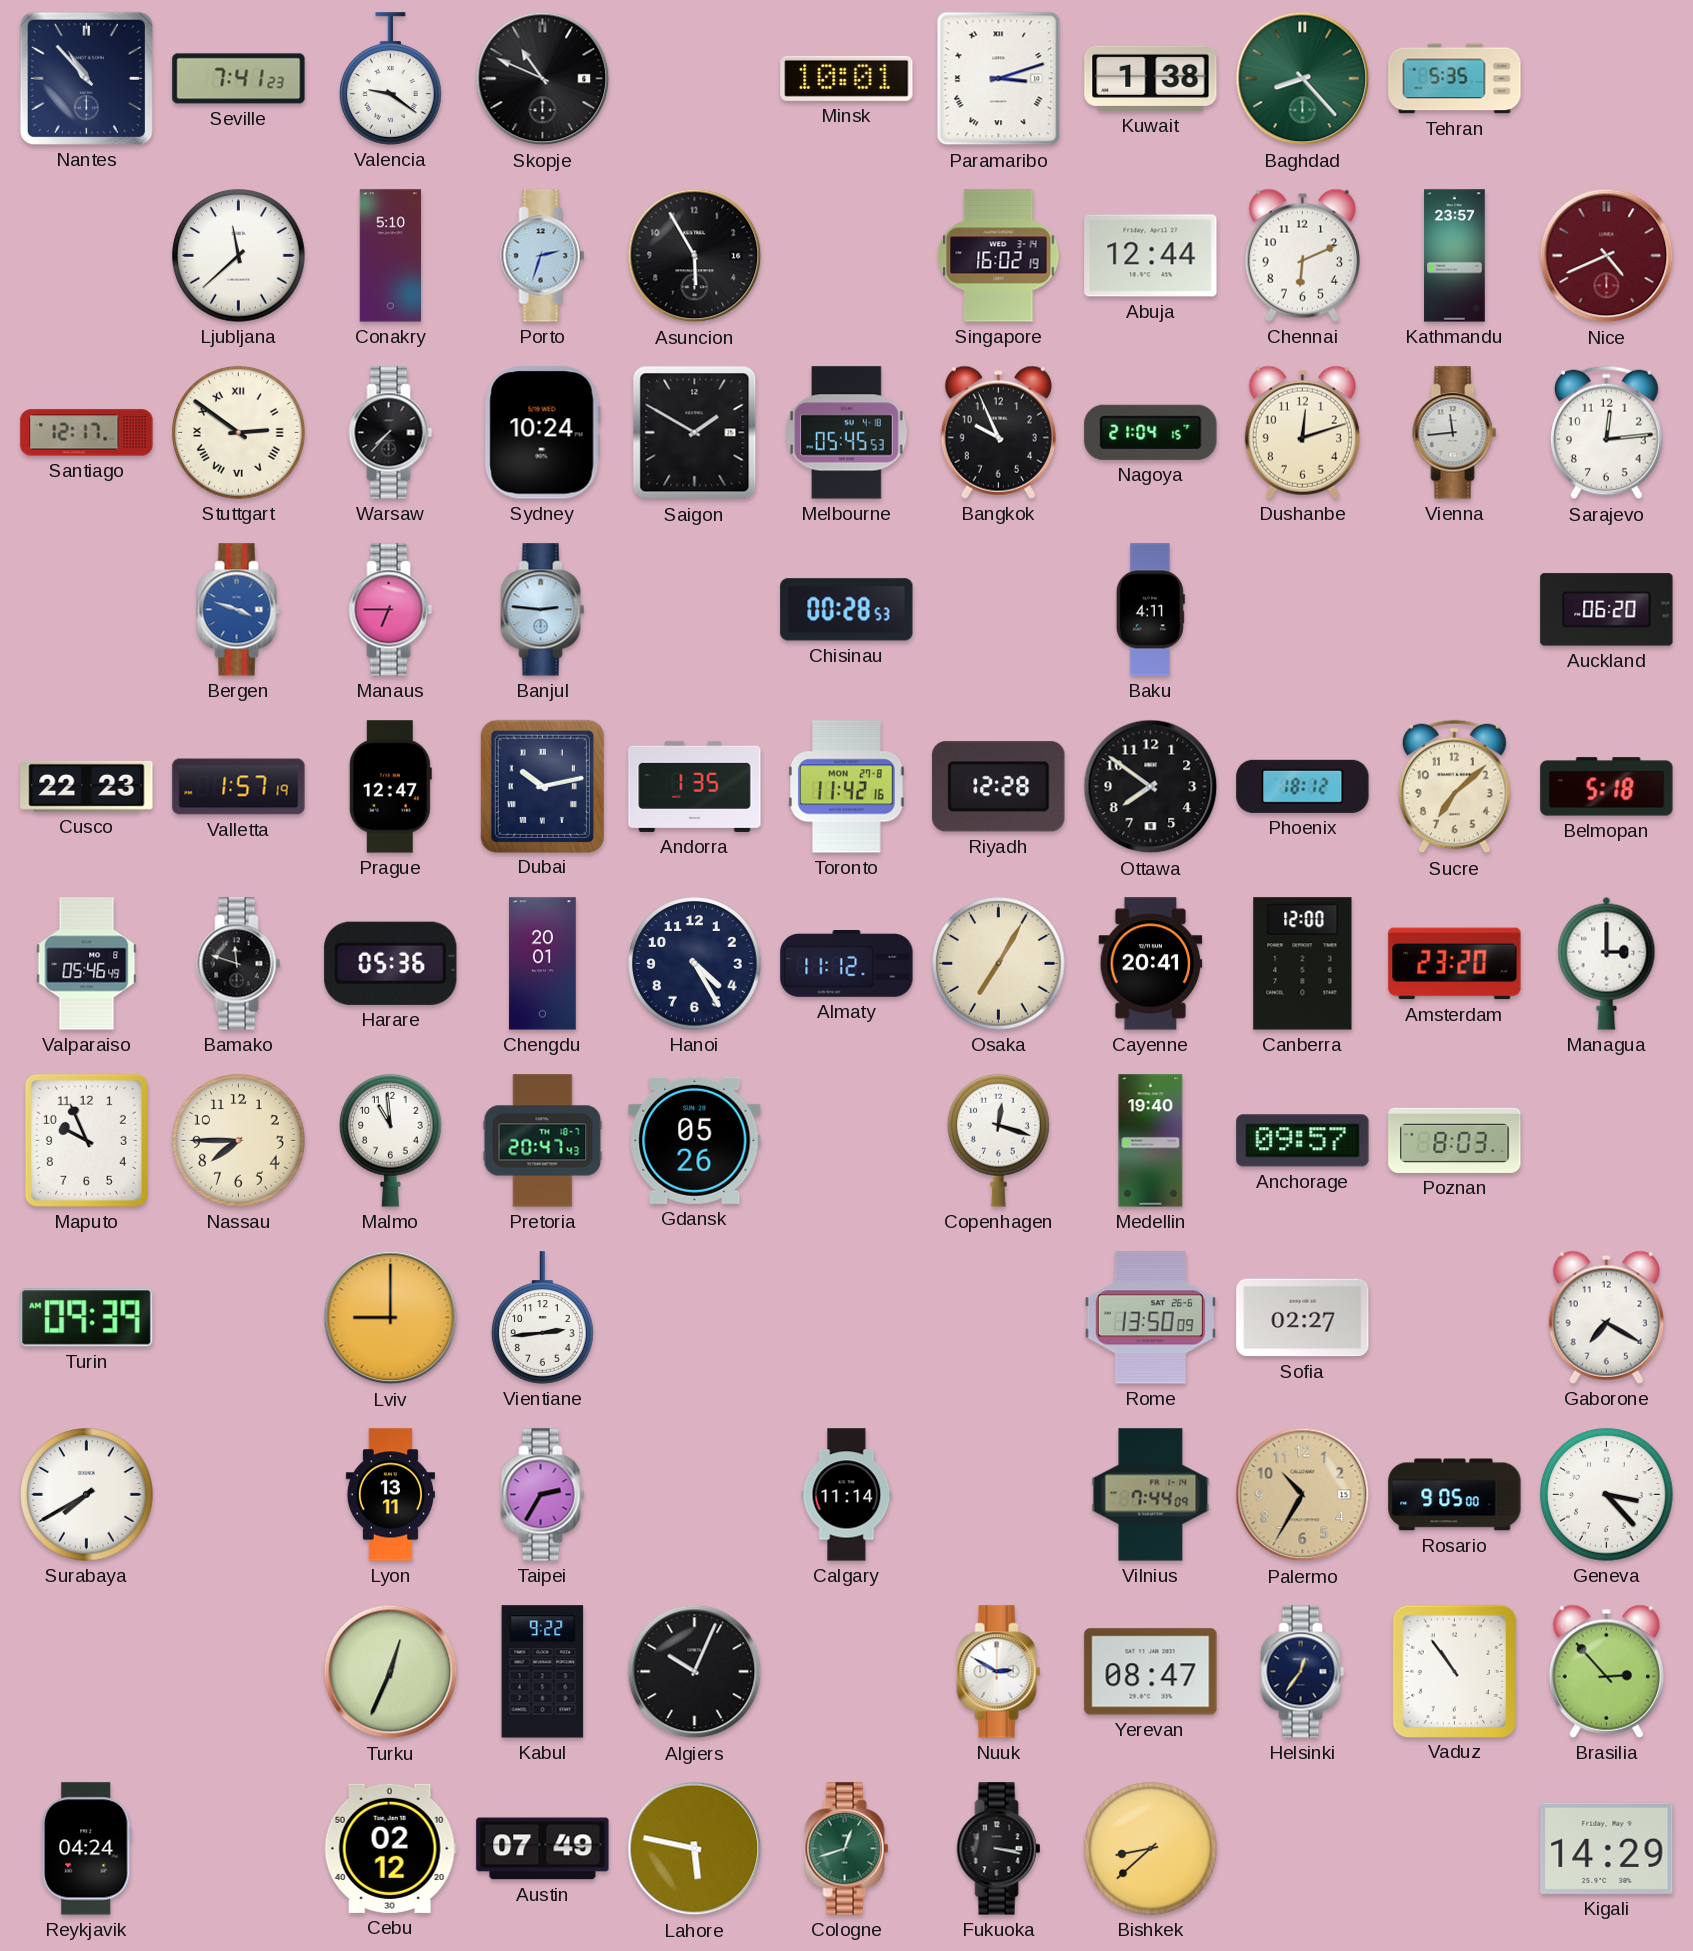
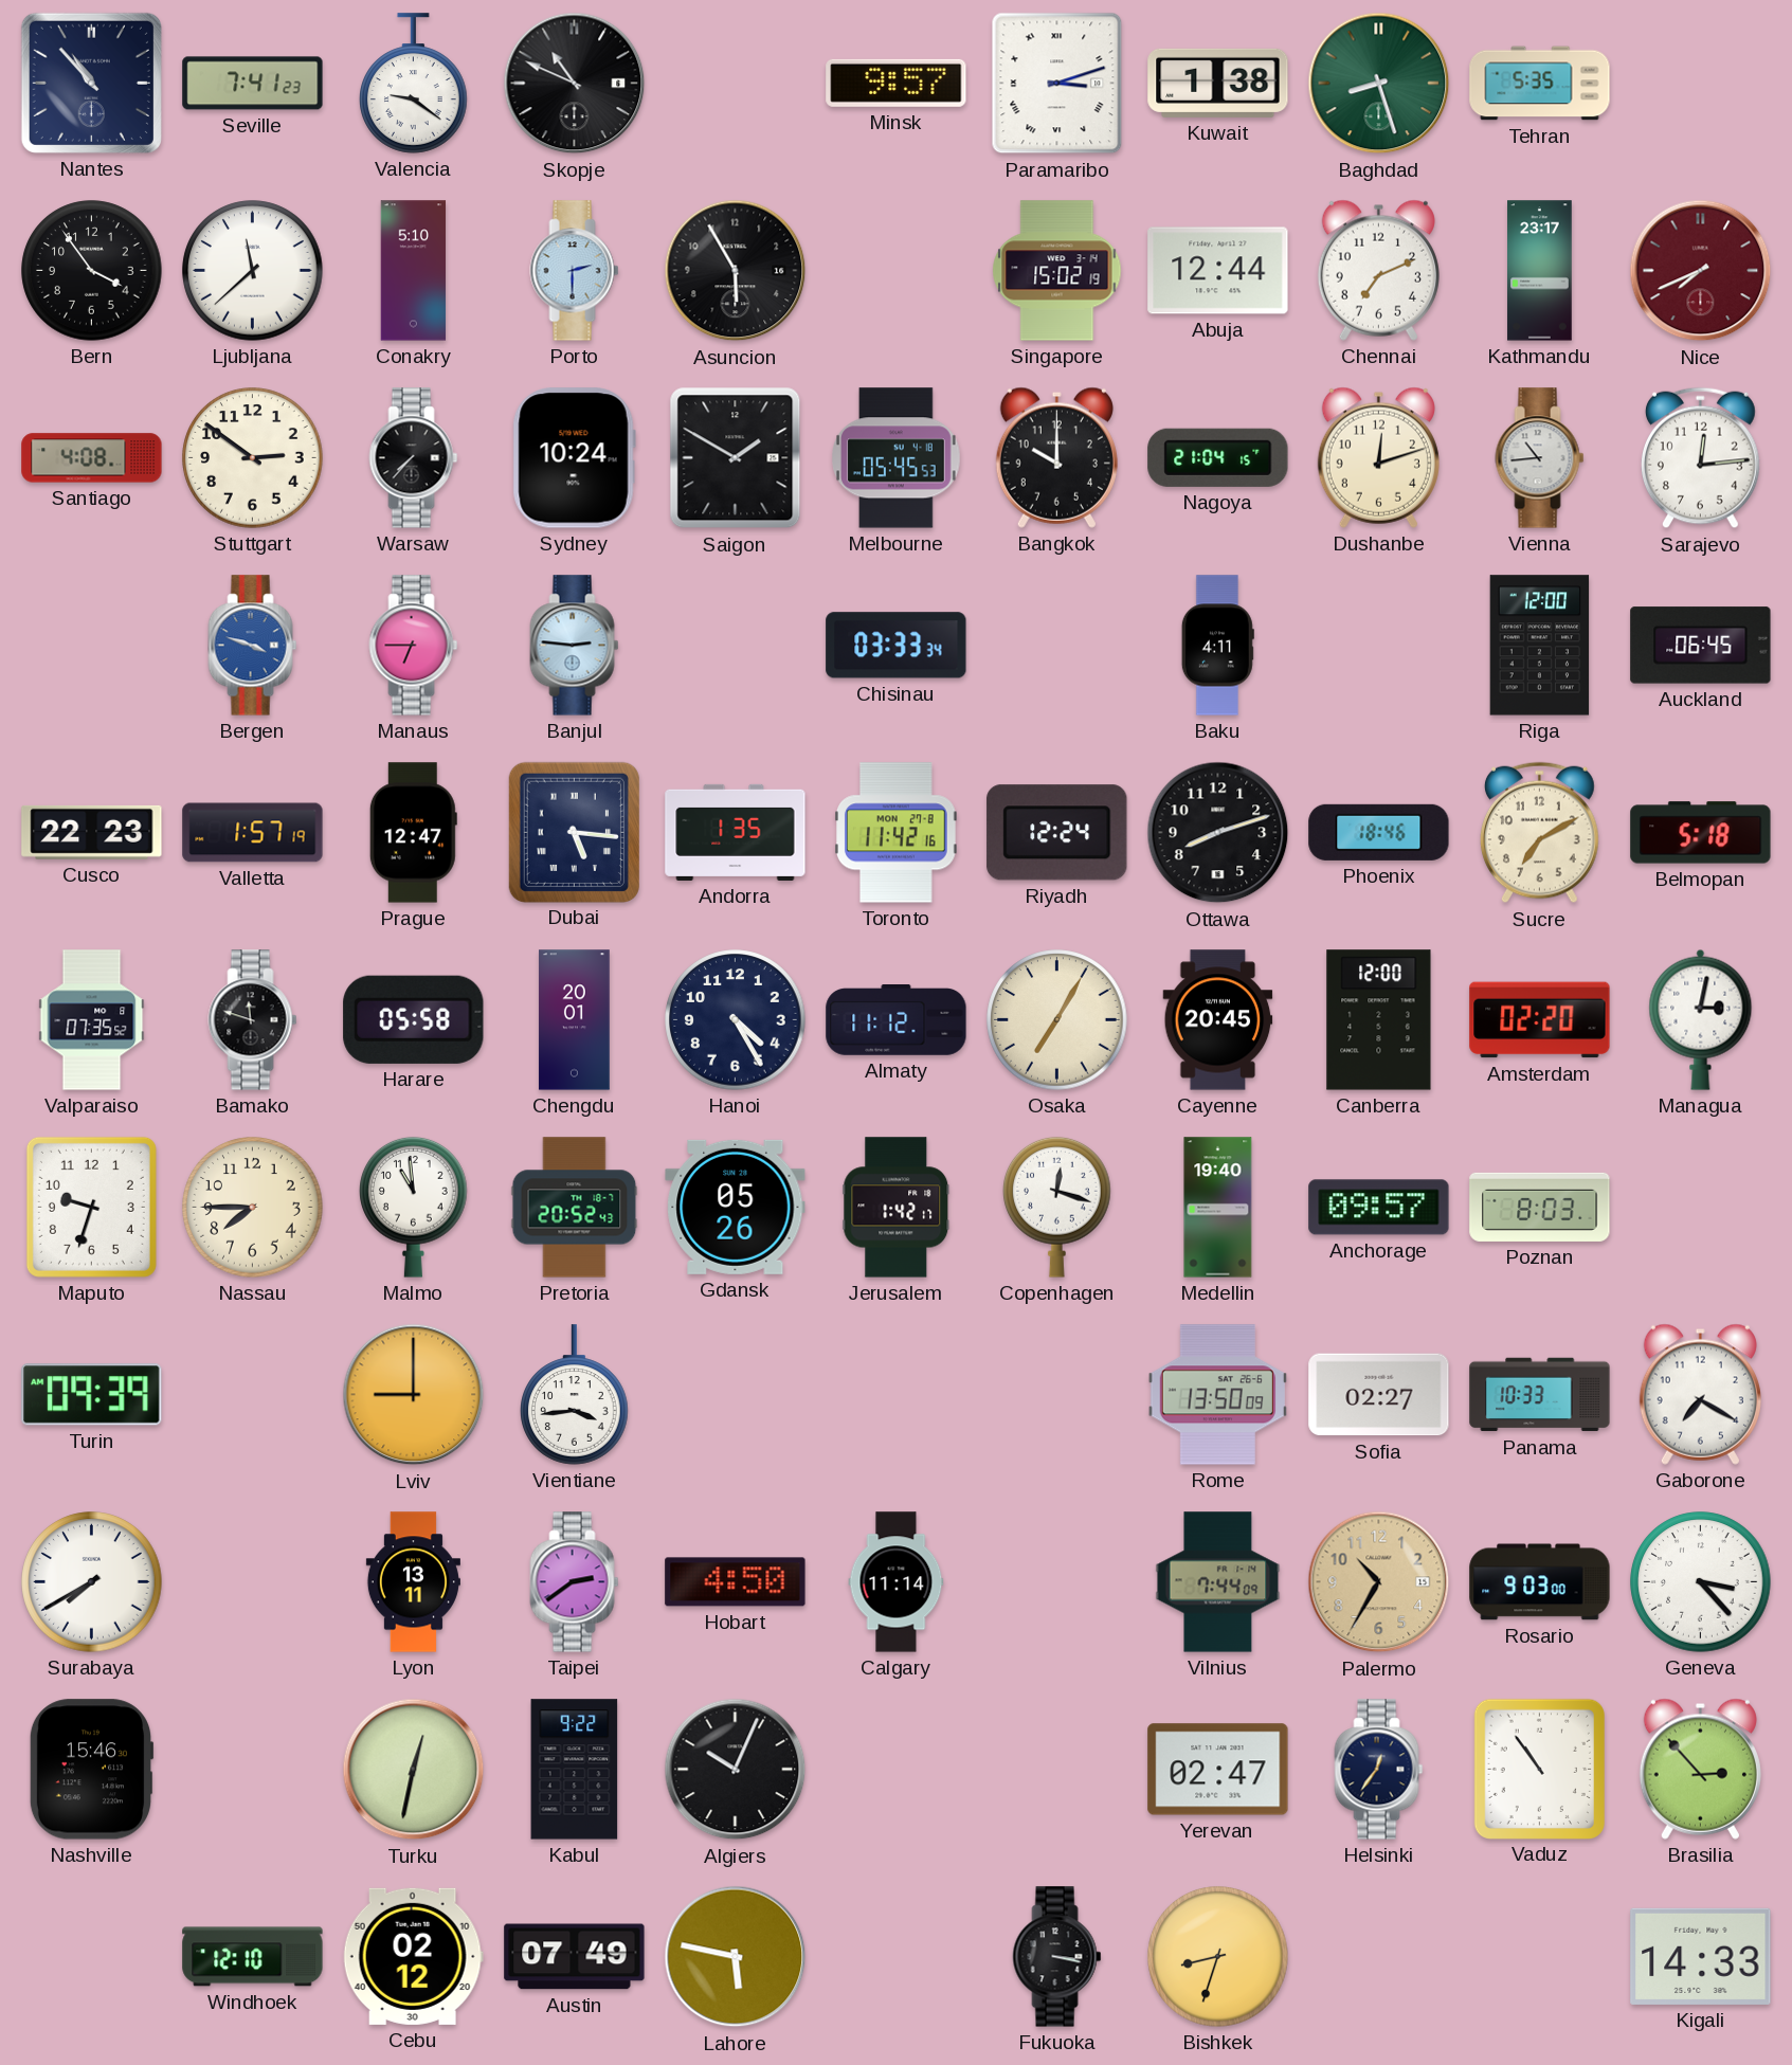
Minsk: 10:01 -> 9:57
Baghdad: 8:23 -> 8:27
Bern: none -> 3:54
Porto: 2:33 -> 2:30
Singapore: 16:02 -> 15:02
Chennai: 6:11 -> 7:11
Kathmandu: 23:57 -> 23:17
Nice: 4:41 -> 7:41
Santiago: 12:17 -> 4:08
Stuttgart numerals: Roman -> Arabic
Bangkok: 9:56 -> 10:00
Vienna: 11:44 -> 10:44
Chisinau: 00:28 -> 03:33
Riga: none -> 12:00
Auckland: 06:20 -> 06:45
Dubai: 10:13 -> 5:16
Riyadh: 12:28 -> 12:24
Ottawa: 7:51 -> 8:12
Phoenix: 18:12 -> 18:46
Sucre: 7:08 -> 7:10
Valparaiso: 05:46 -> 07:35
Harare: 05:36 -> 05:58
Cayenne: 20:41 -> 20:45
Amsterdam: 23:20 -> 02:20
Managua: 3:00 -> 3:02
Maputo: 9:56 -> 9:33
Pretoria: 20:47 -> 20:52
Jerusalem: none -> 1:42
Vientiane: 2:44 -> 3:44
Panama: none -> 10:33
Taipei: 2:35 -> 2:39
Hobart: none -> 4:50
Rosario: 9:05 -> 9:03
Nashville: none -> 15:46
Turku: 12:34 -> 12:32
Nuuk: 2:50 -> none
Yerevan: 08:47 -> 02:47
Reykjavik: 04:24 -> none
Windhoek: none -> 12:10
Cologne: 12:42 -> none
Bishkek: 8:38 -> 8:33
Kigali: 14:29 -> 14:33
